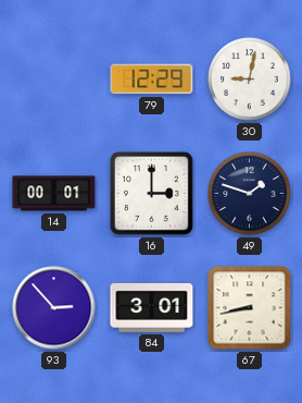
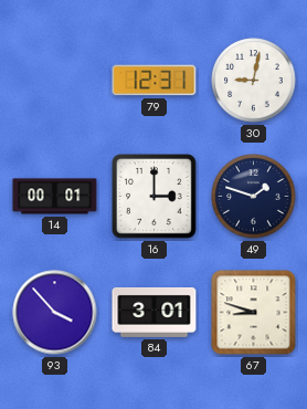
79: 12:29 -> 12:31
93: 2:53 -> 3:53
67: 8:43 -> 8:48
